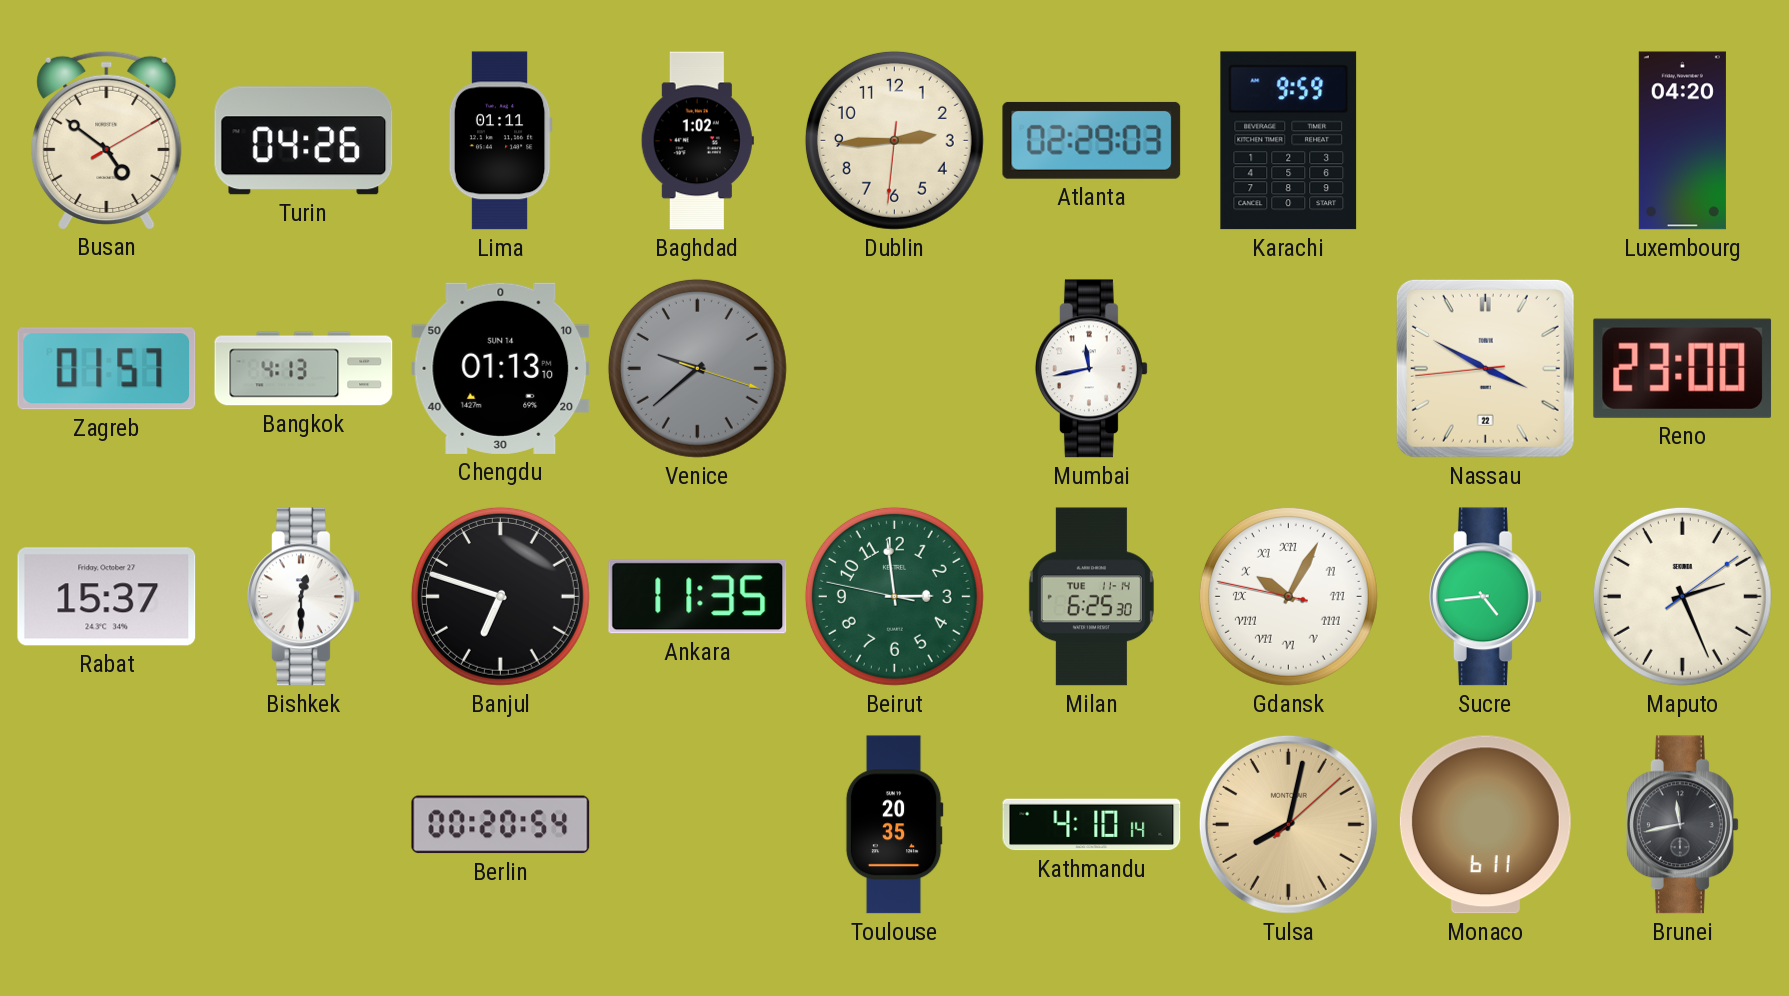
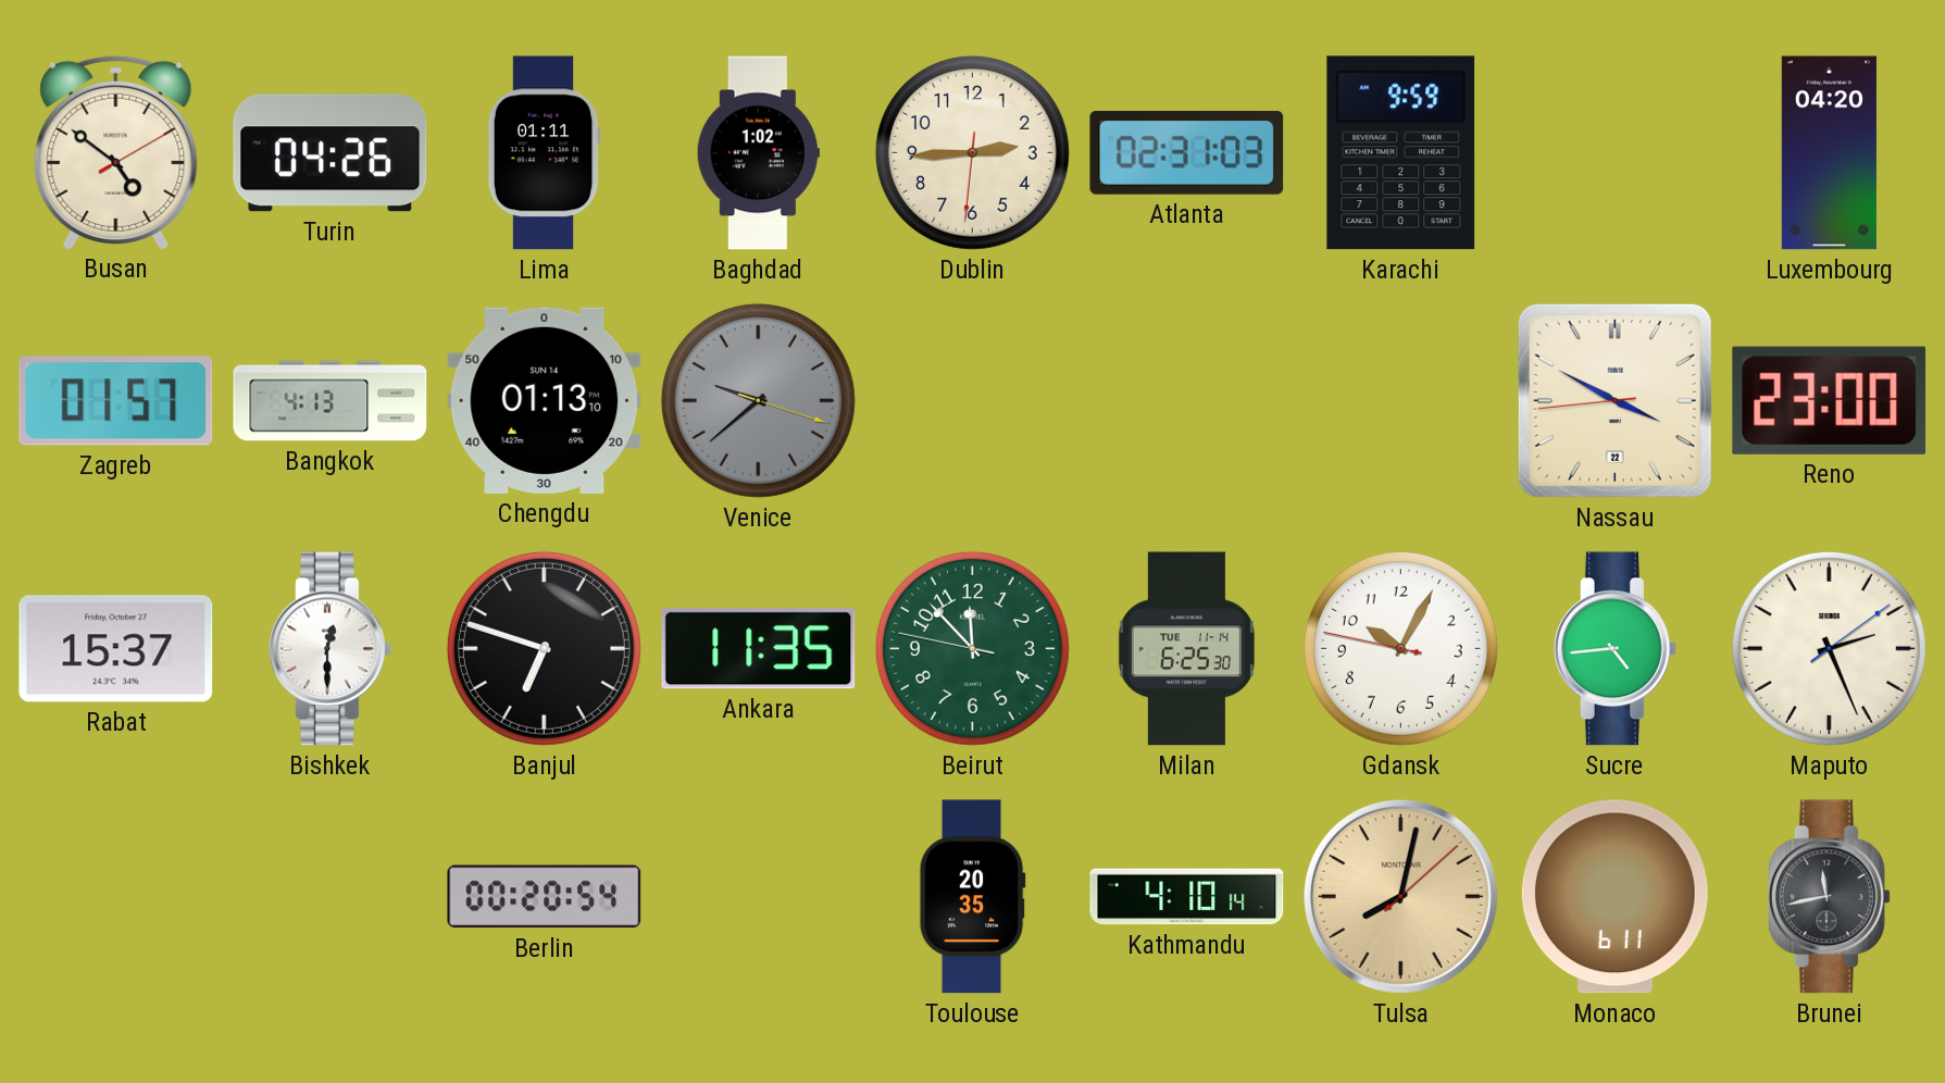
Atlanta: 02:29 -> 02:31
Mumbai: 11:43 -> none
Beirut: 2:58 -> 11:52
Gdansk numerals: Roman -> Arabic
